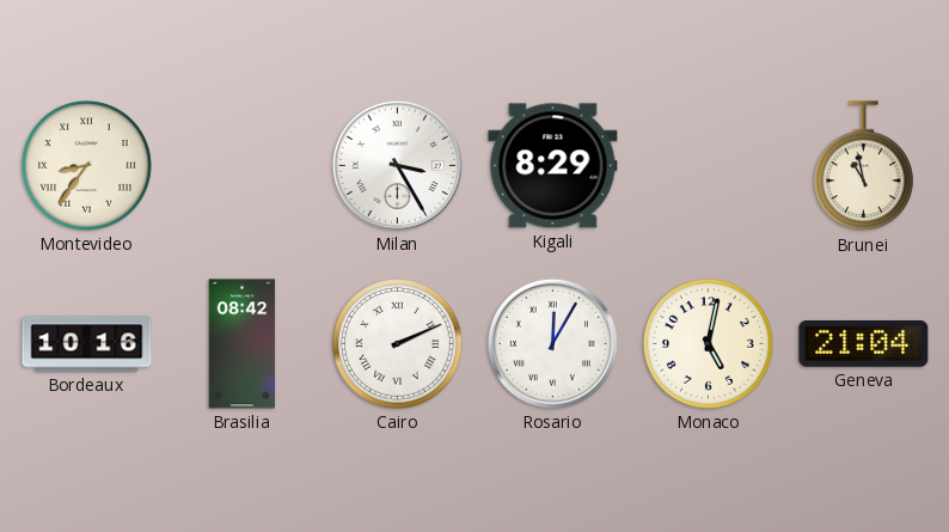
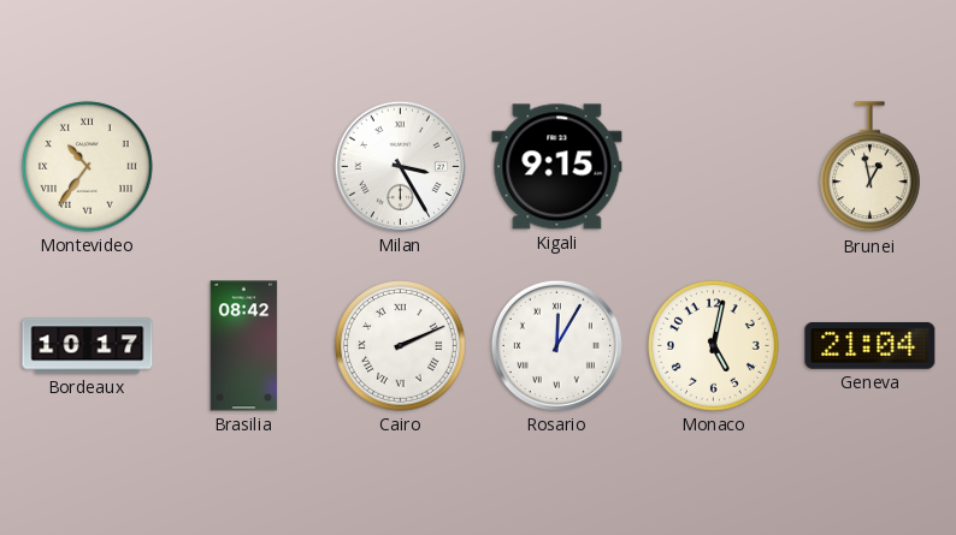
Montevideo: 8:36 -> 10:36
Kigali: 8:29 -> 9:15
Brunei: 10:58 -> 12:58
Bordeaux: 10:16 -> 10:17
